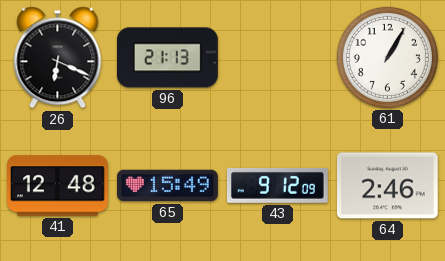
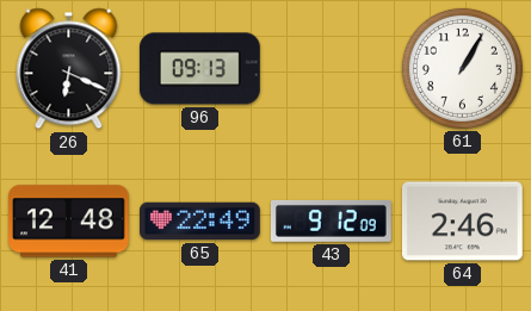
96: 21:13 -> 09:13
65: 15:49 -> 22:49
